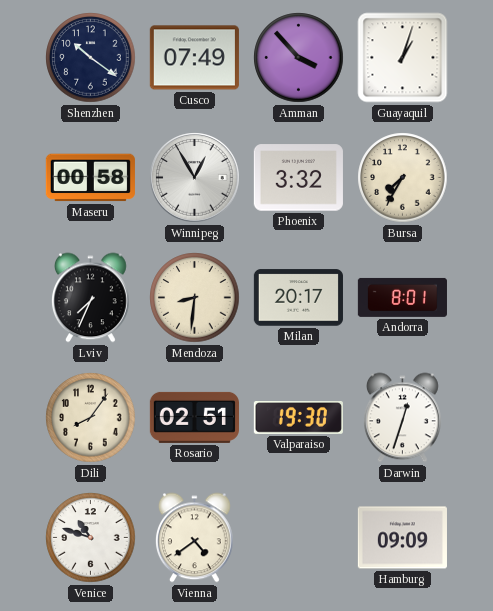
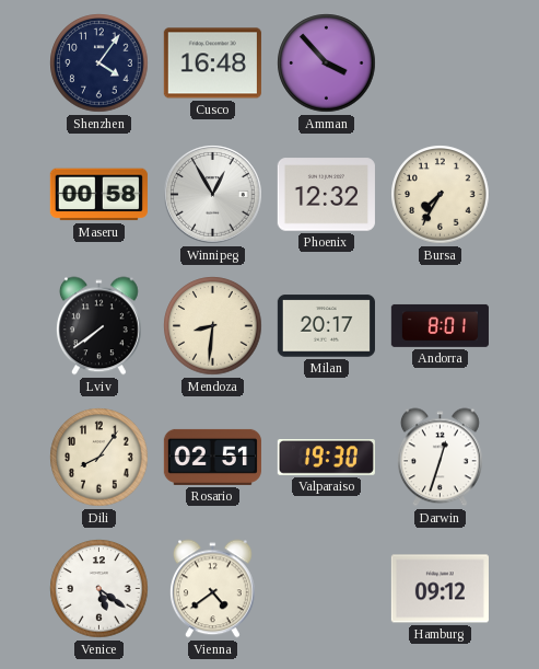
Shenzhen: 10:21 -> 4:06
Cusco: 07:49 -> 16:48
Guayaquil: 1:03 -> none
Phoenix: 3:32 -> 12:32
Lviv: 7:34 -> 7:39
Venice: 10:48 -> 5:21
Hamburg: 09:09 -> 09:12
